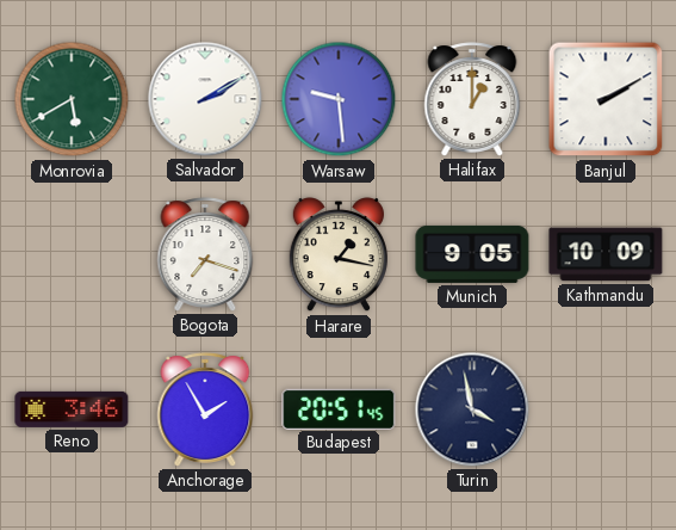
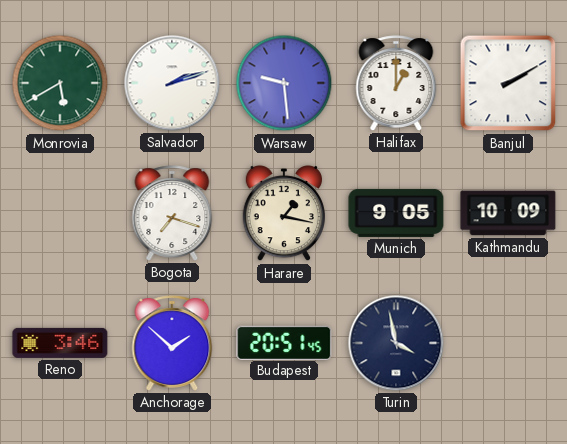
Salvador: 2:10 -> 2:12
Anchorage: 1:55 -> 1:52
